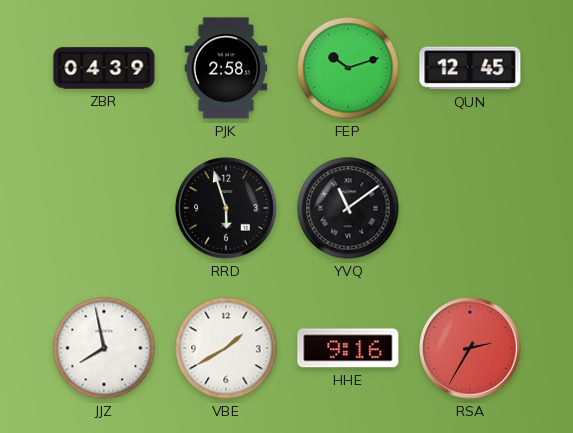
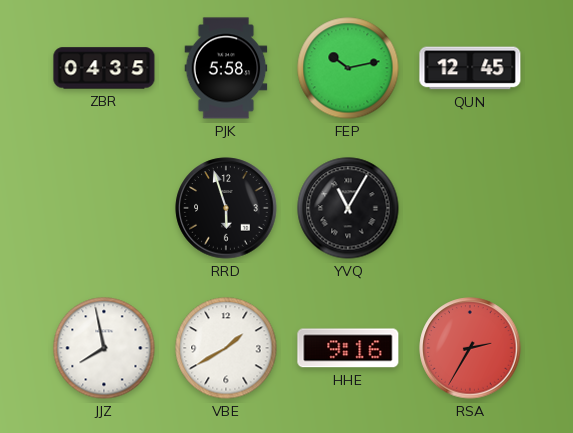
ZBR: 04:39 -> 04:35
PJK: 2:58 -> 5:58
FEP: 10:12 -> 10:13
YVQ: 11:09 -> 11:05
